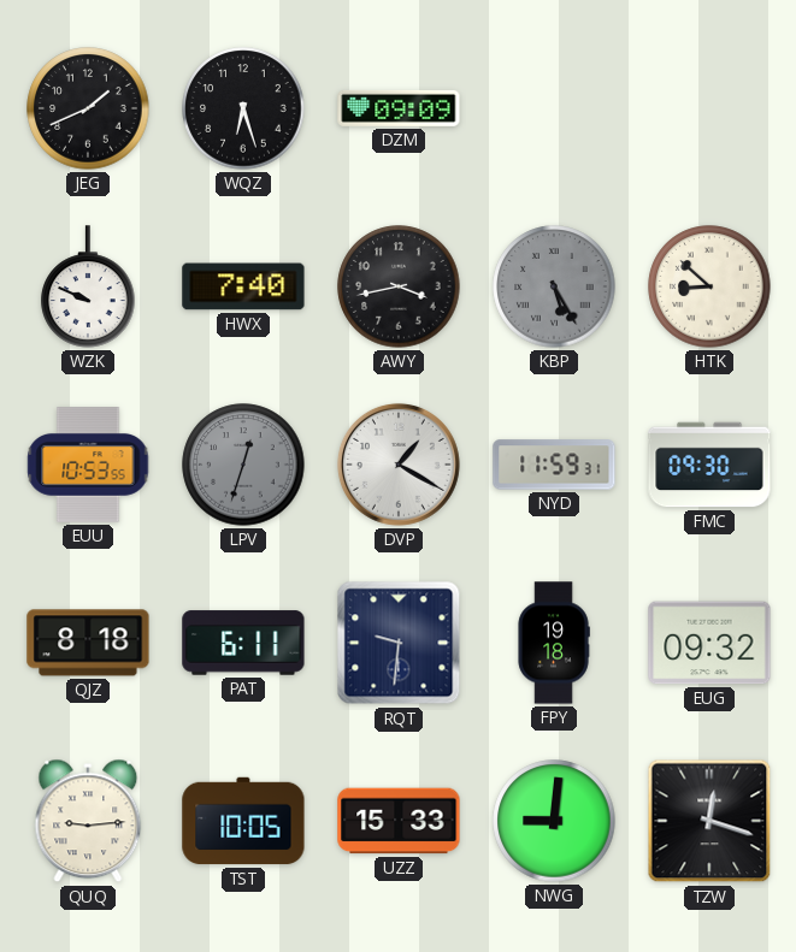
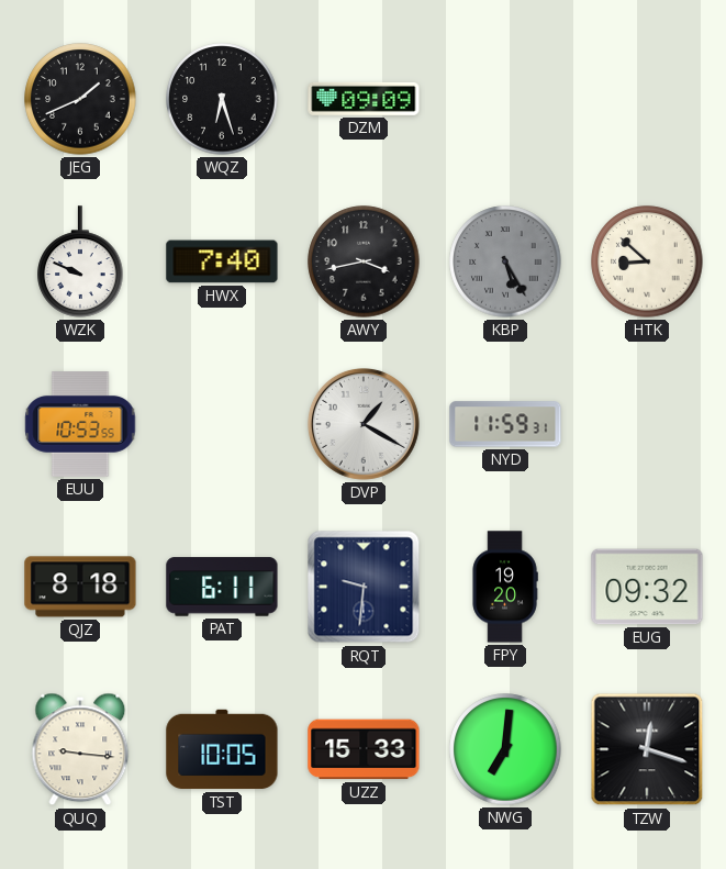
LPV: 12:33 -> none
FMC: 09:30 -> none
FPY: 19:18 -> 19:20
QUQ: 9:14 -> 9:16
NWG: 9:01 -> 7:01
